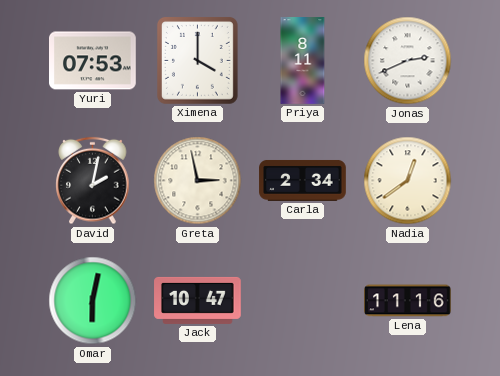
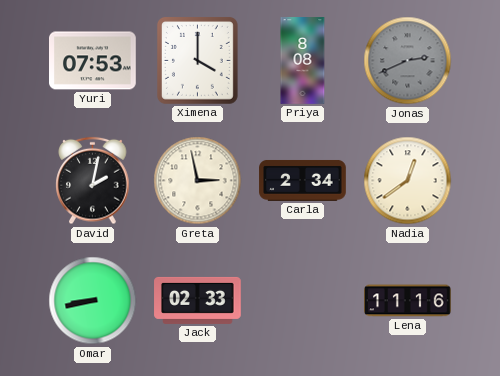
Priya: 8:11 -> 8:08
Jonas dial: white -> grey
Omar: 6:02 -> 8:43
Jack: 10:47 -> 02:33
